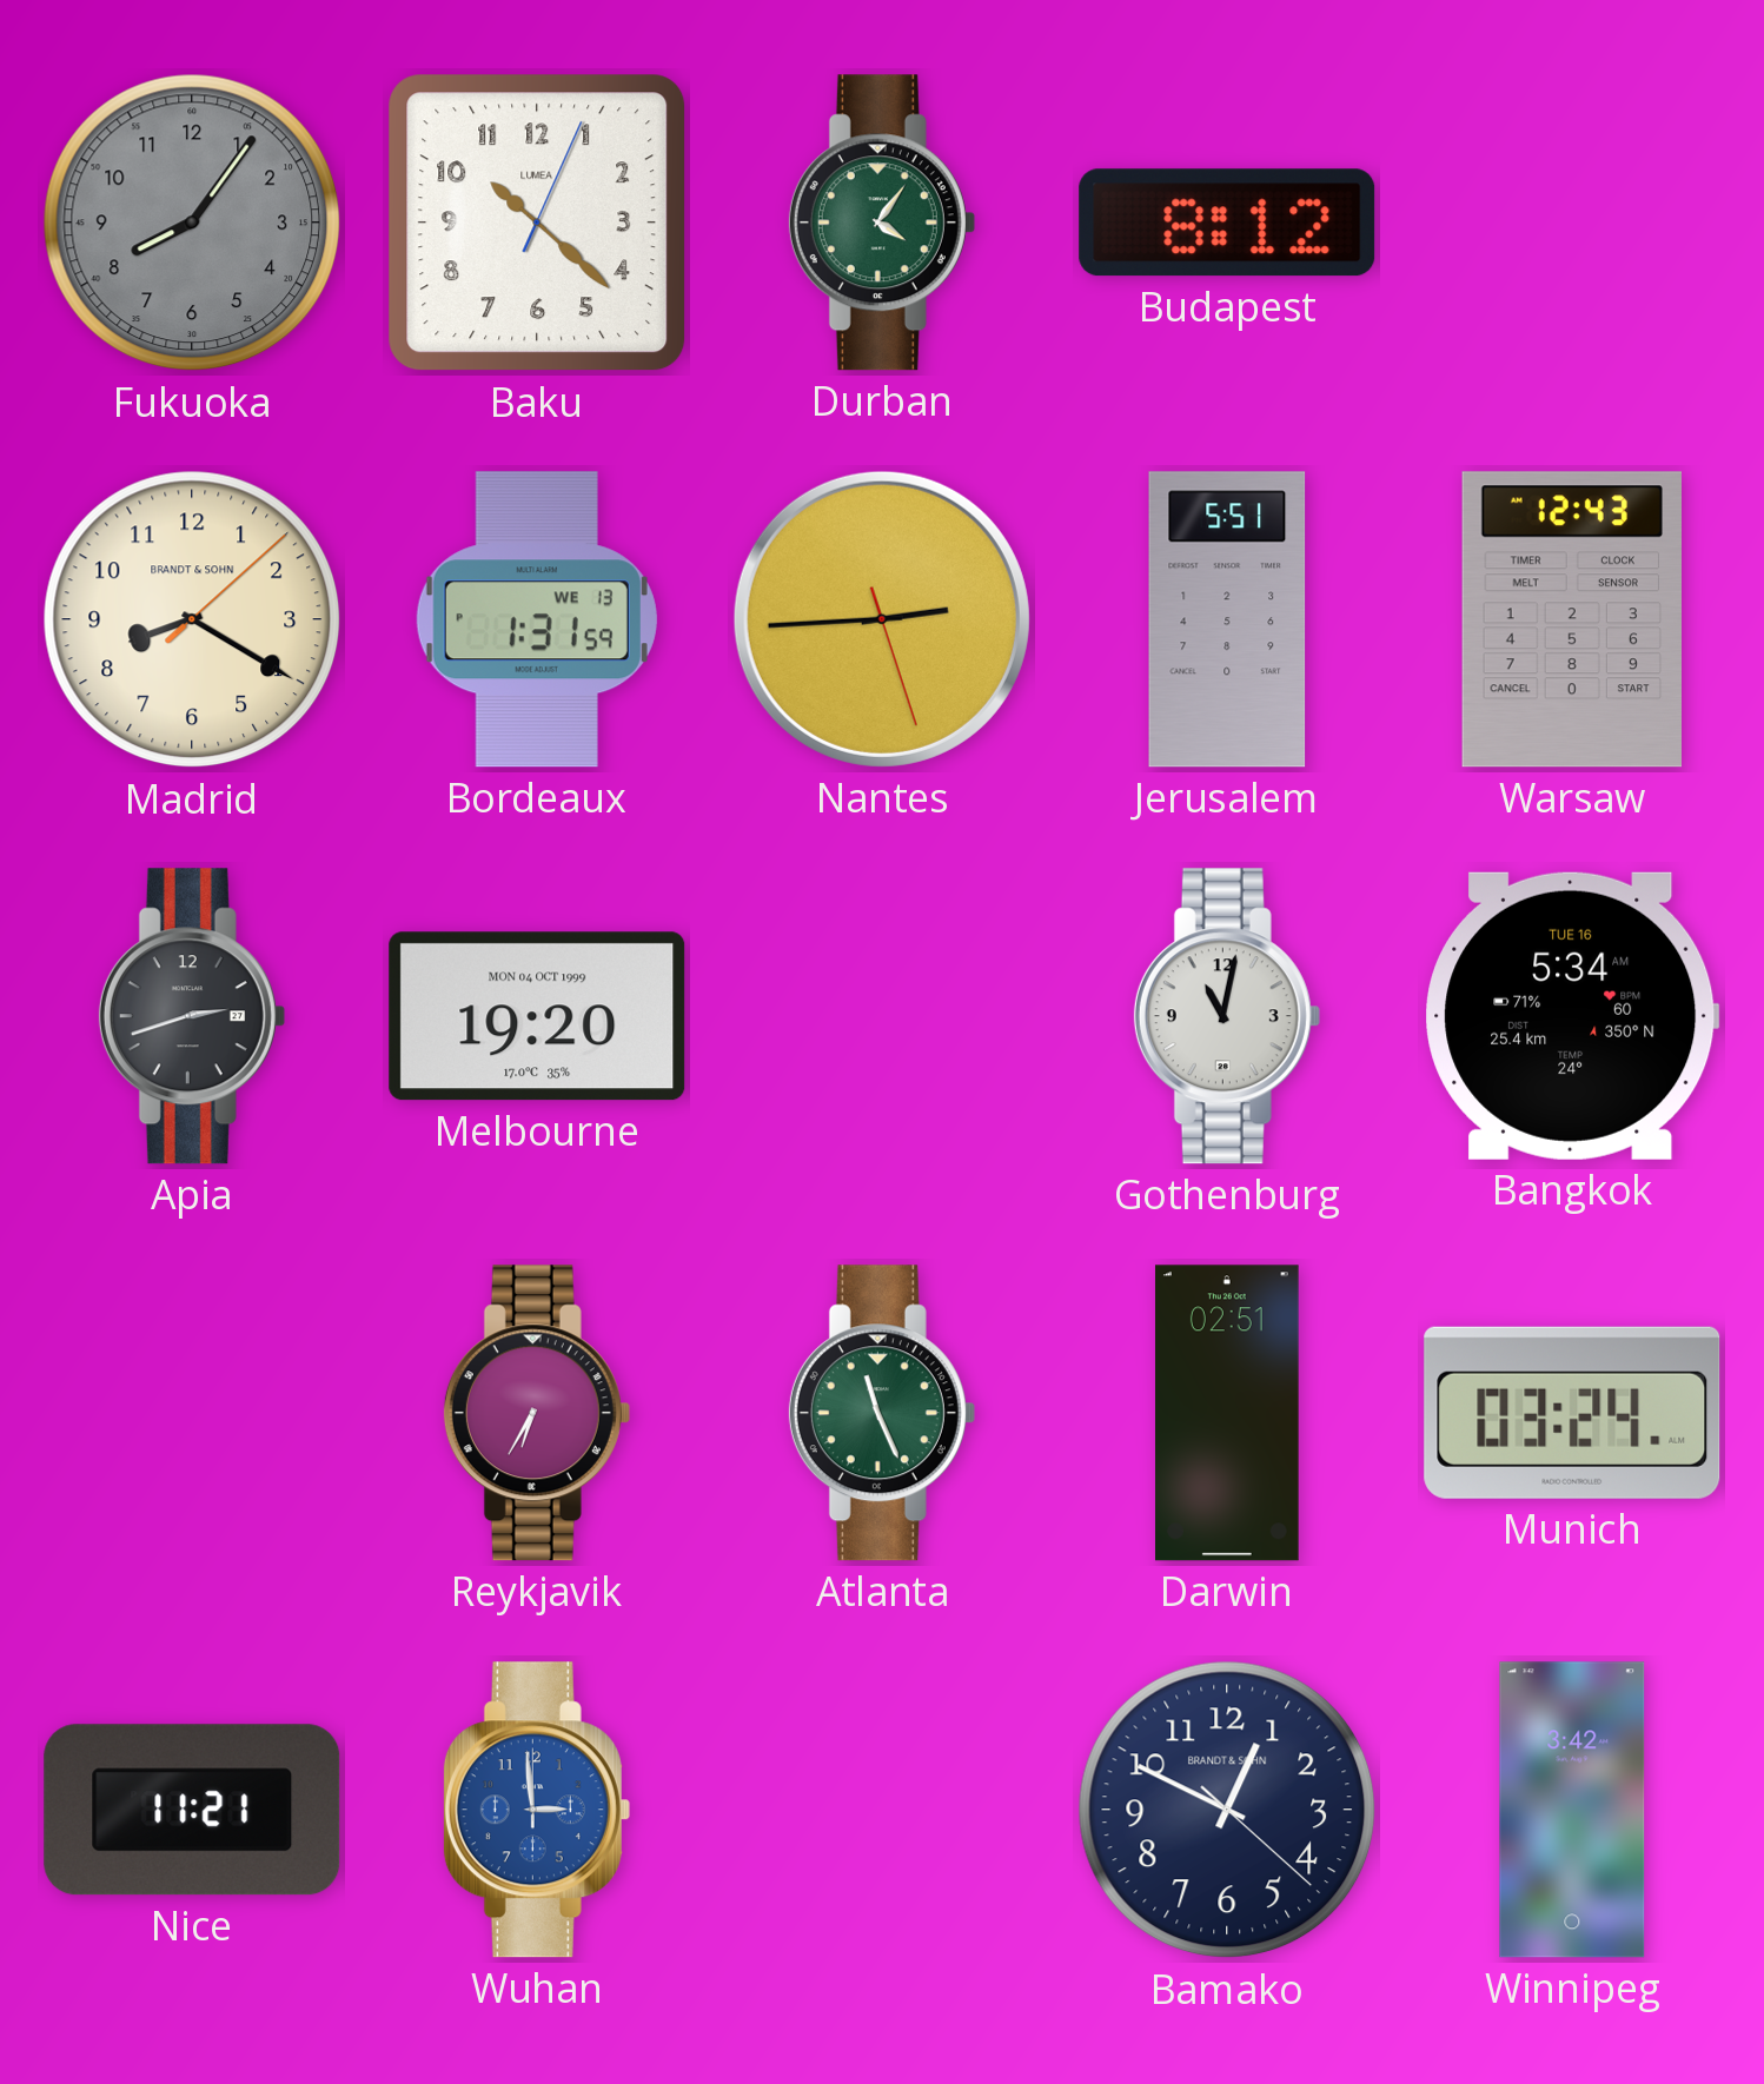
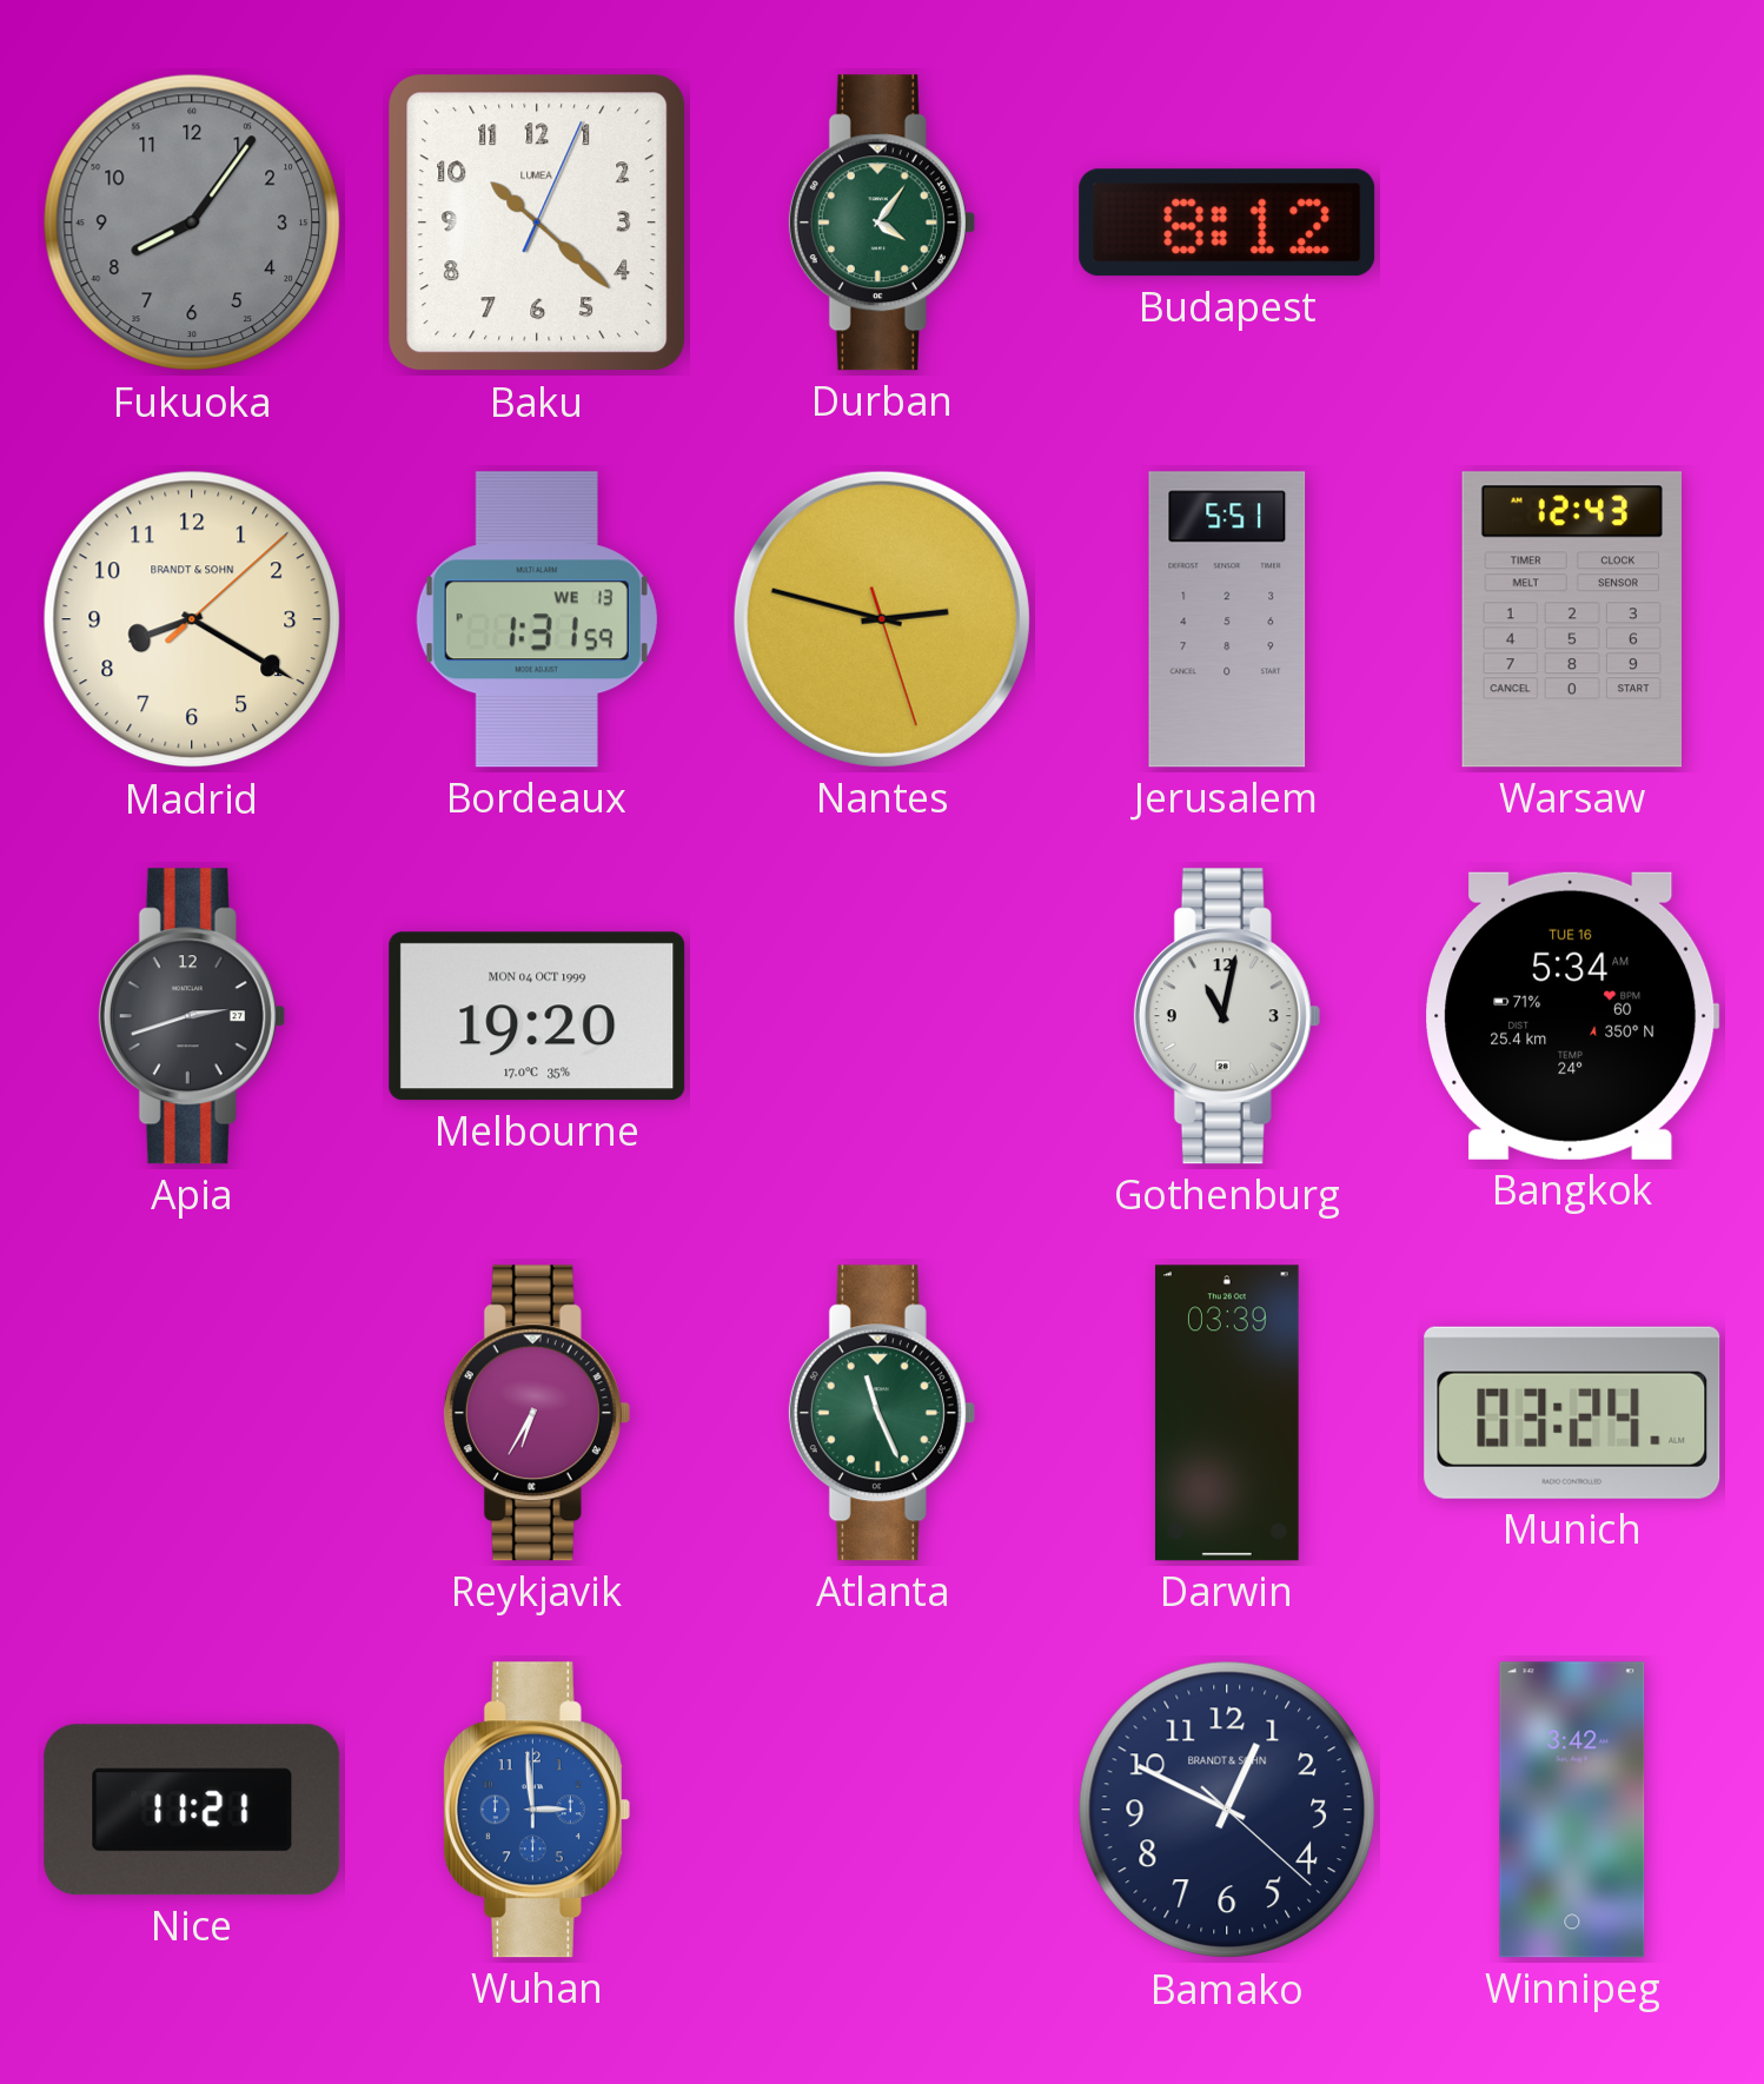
Nantes: 2:44 -> 2:47
Darwin: 02:51 -> 03:39
